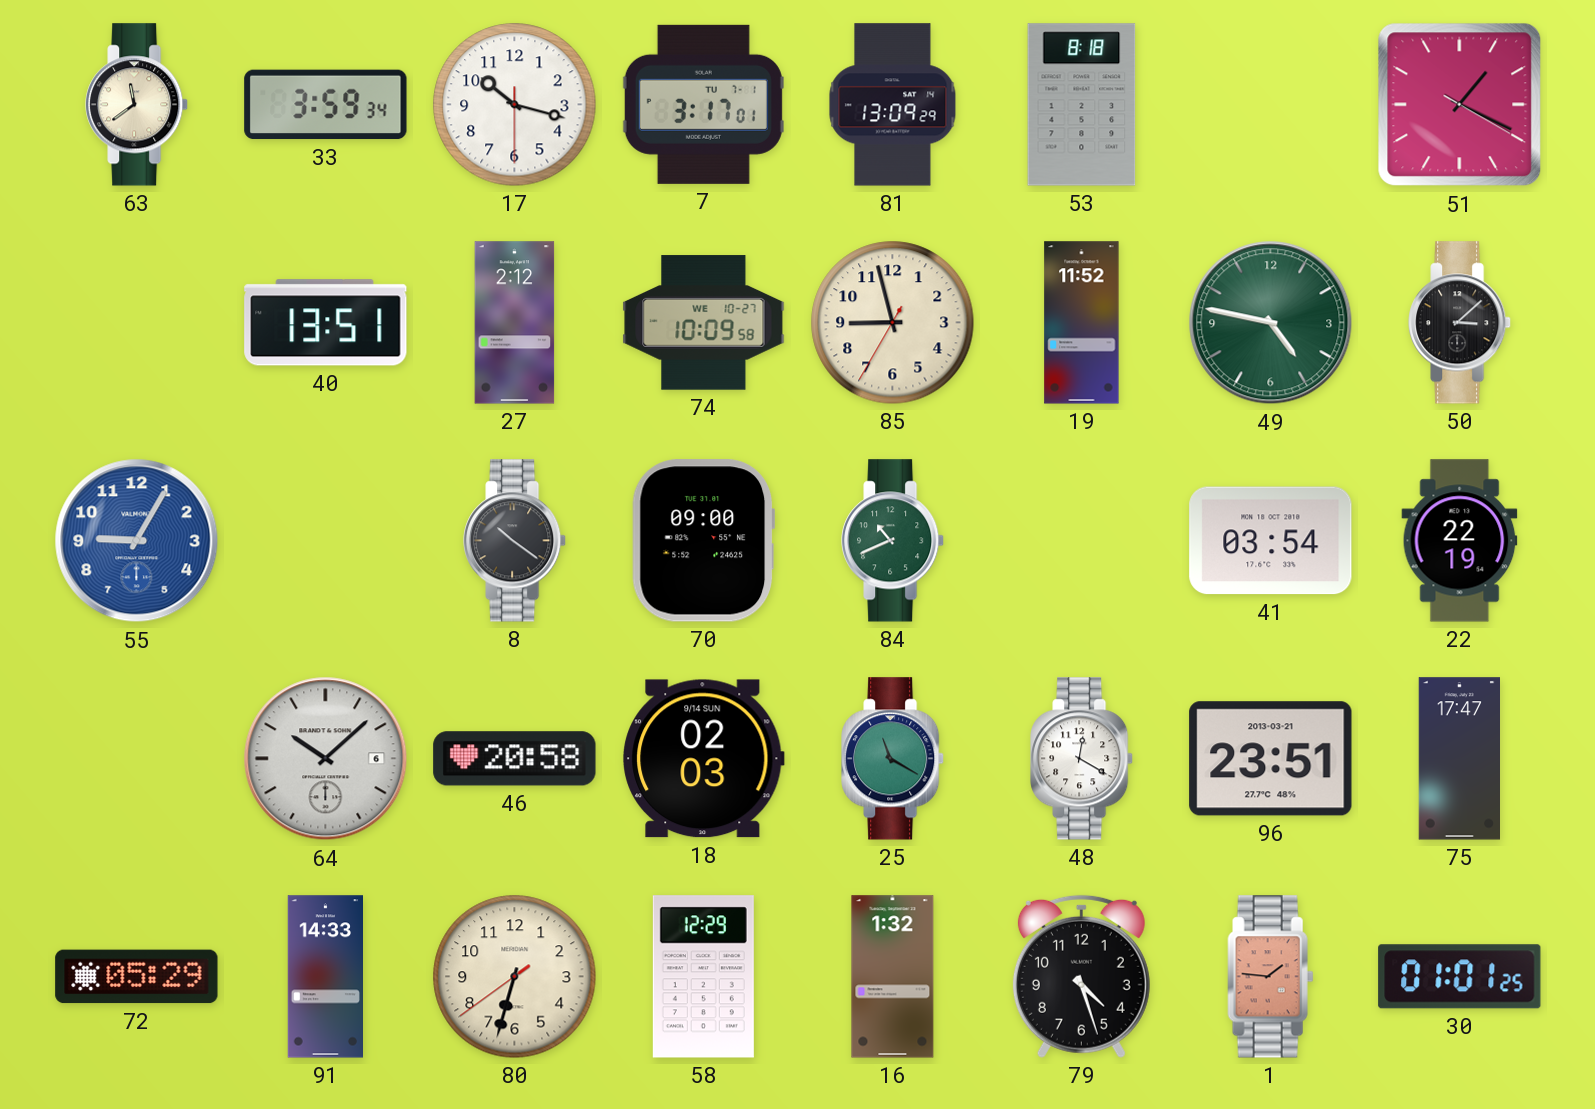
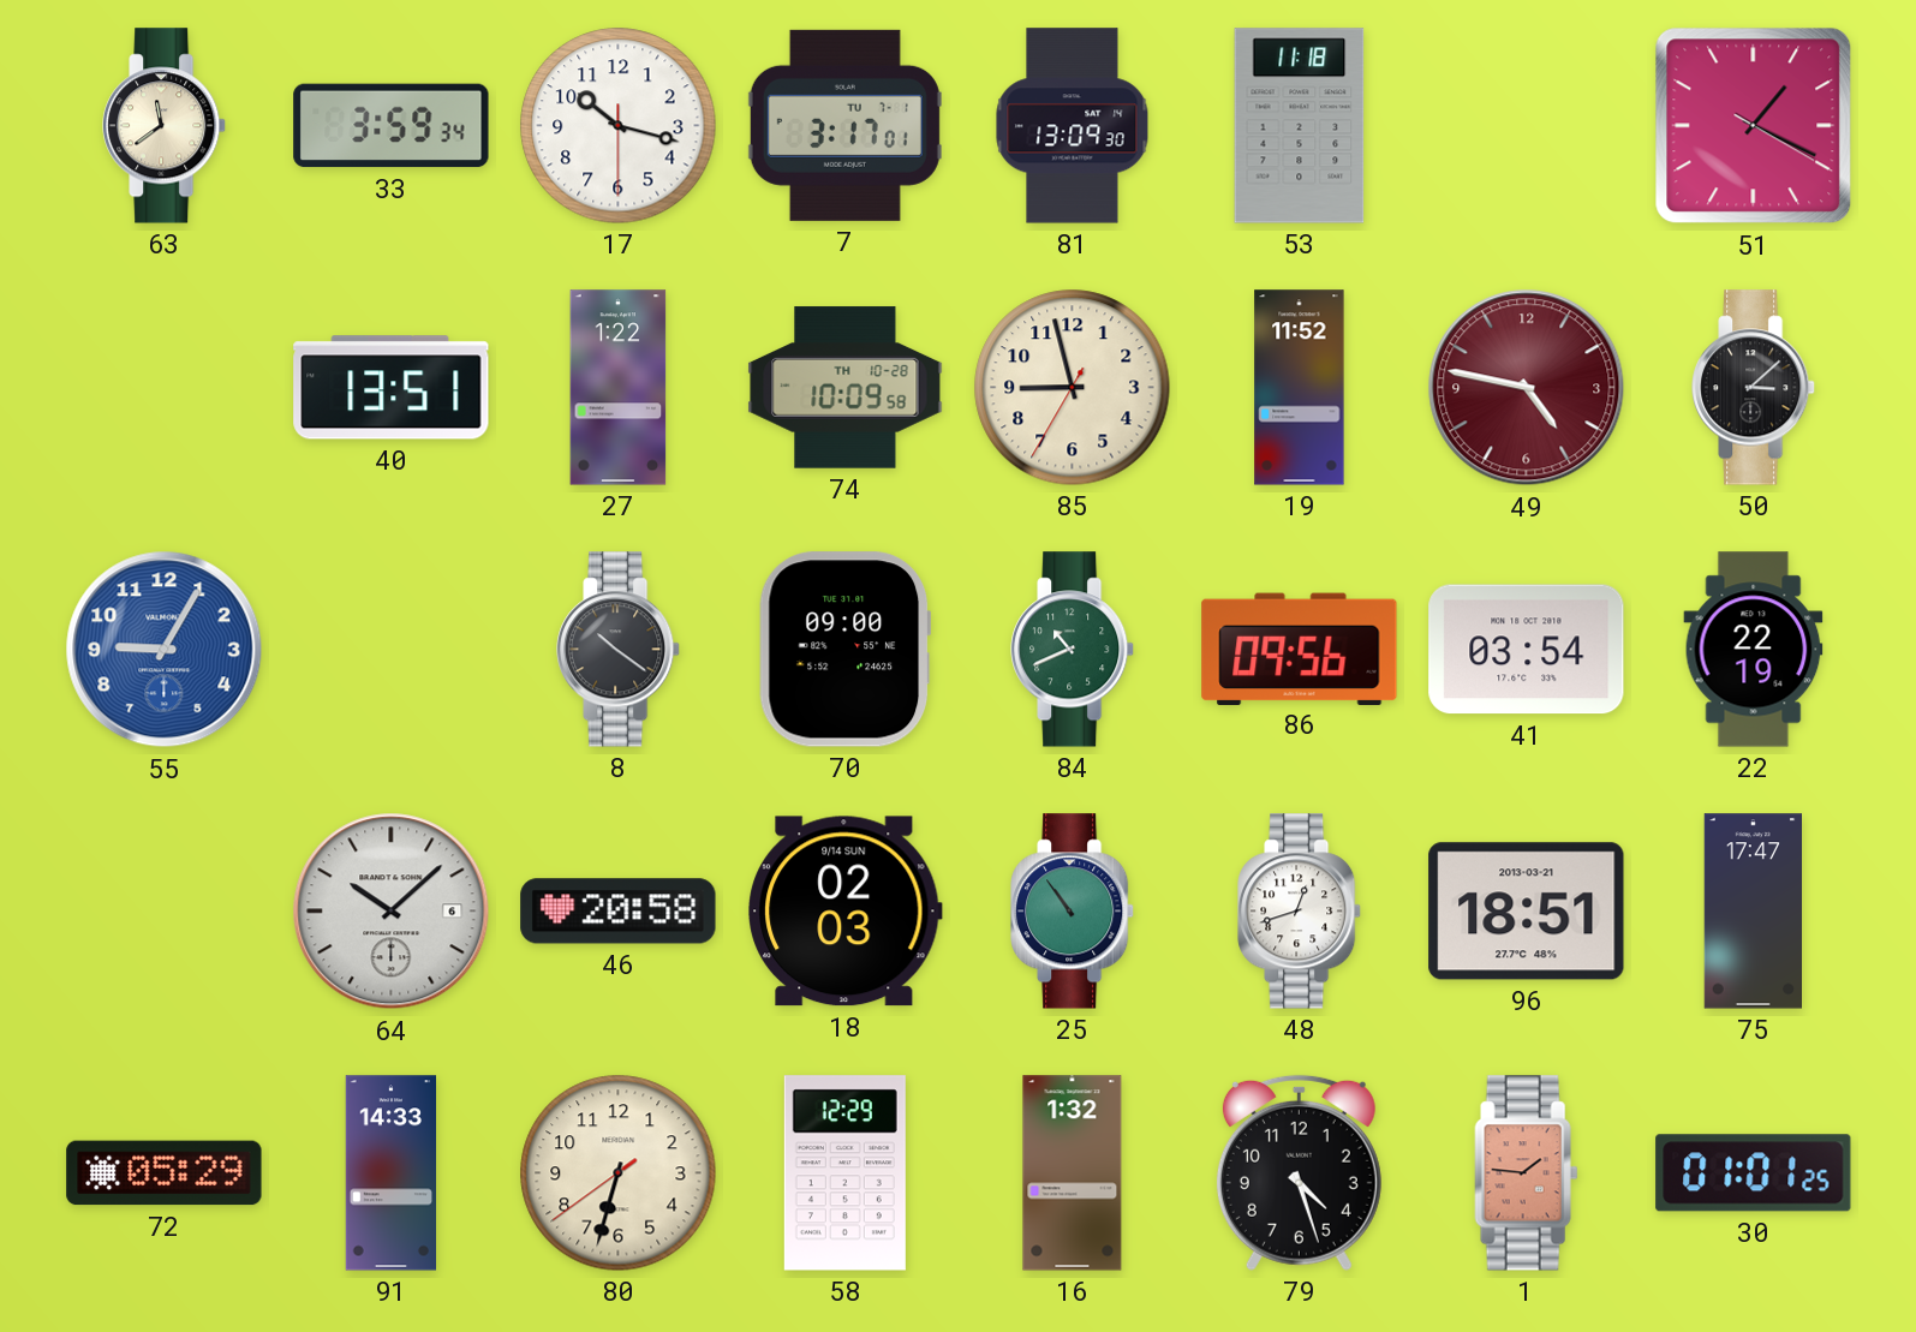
81: 13:09:29 -> 13:09:30
53: 8:18 -> 11:18
27: 2:12 -> 1:22
74 date: WE 10-27 -> TH 10-28
49 dial: green -> burgundy
86: none -> 09:56
25: 11:20 -> 10:54
48: 12:20 -> 12:42
96: 23:51 -> 18:51
